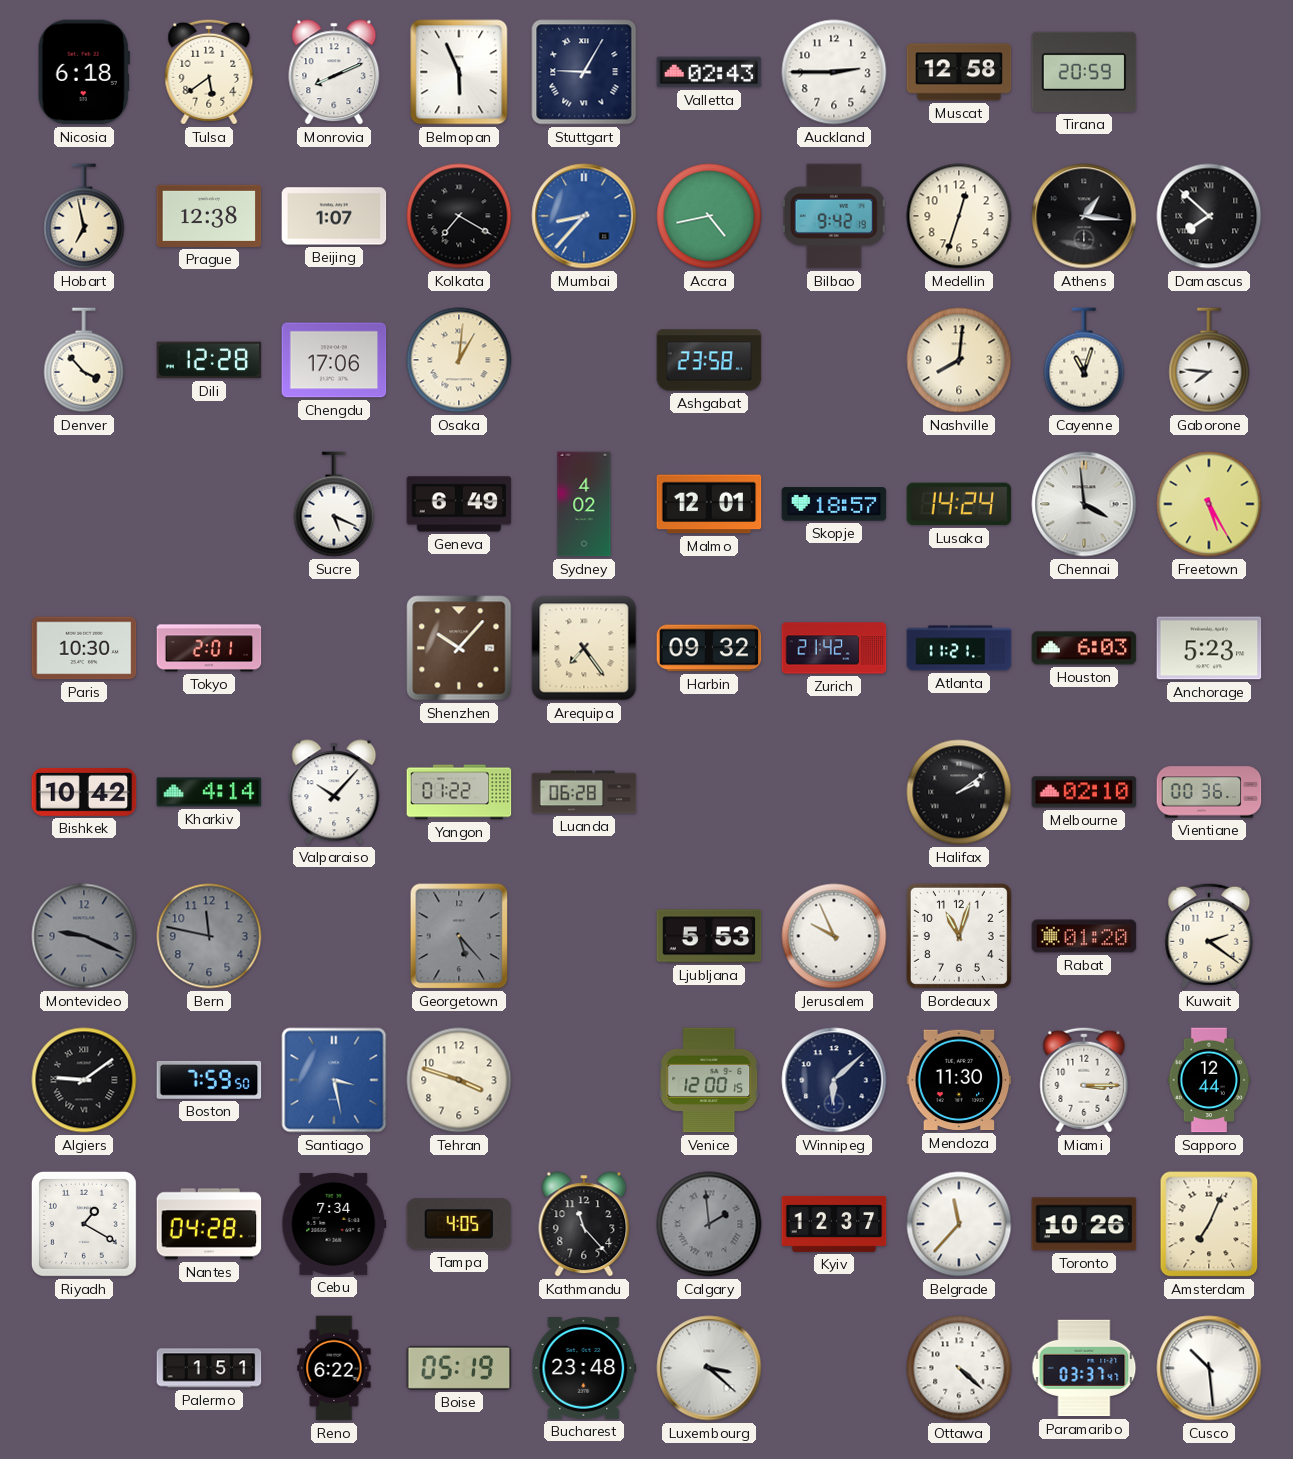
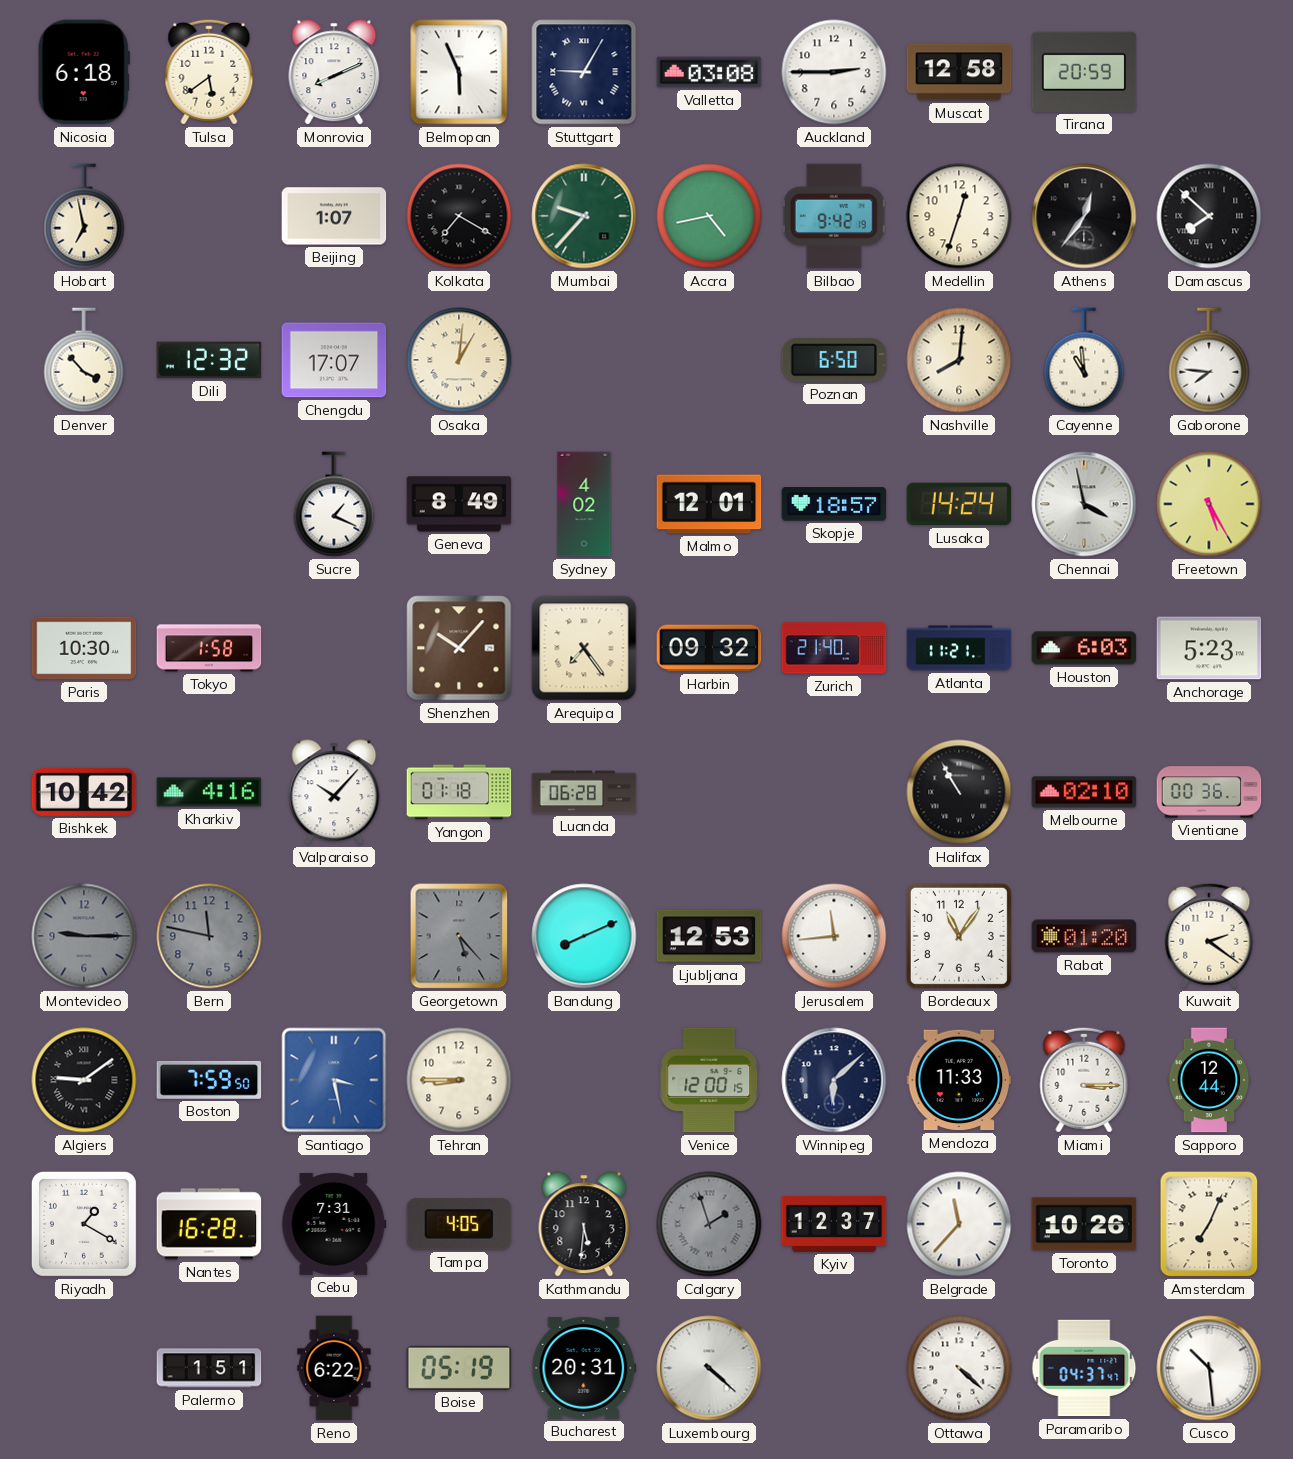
Valletta: 02:43 -> 03:08
Prague: 12:38 -> none
Mumbai: 8:37 -> 9:37
Mumbai dial: blue -> green
Athens: 1:16 -> 12:36
Dili: 12:28 -> 12:32
Chengdu: 17:06 -> 17:07
Ashgabat: 23:58 -> none
Poznan: none -> 6:50
Cayenne: 11:03 -> 10:59
Sucre: 5:19 -> 1:19
Geneva: 6:49 -> 8:49
Chennai: 3:59 -> 3:58
Tokyo: 2:01 -> 1:58
Zurich: 21:42 -> 21:40
Kharkiv: 4:14 -> 4:16
Yangon: 01:22 -> 01:18
Halifax: 2:09 -> 10:55
Montevideo: 9:19 -> 9:15
Bandung: none -> 8:11
Ljubljana: 5:53 -> 12:53
Jerusalem: 9:56 -> 11:44
Bordeaux: 11:03 -> 11:06
Tehran: 3:48 -> 8:45
Mendoza: 11:30 -> 11:33
Nantes: 04:28 -> 16:28
Cebu: 7:34 -> 7:31
Kathmandu: 11:23 -> 5:31
Calgary: 1:59 -> 1:57
Bucharest: 23:48 -> 20:31
Luxembourg: 3:22 -> 4:22
Paramaribo: 03:37 -> 04:37
